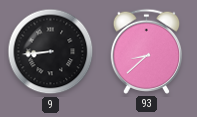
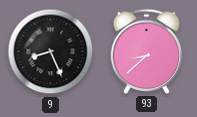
9: 8:44 -> 8:26
